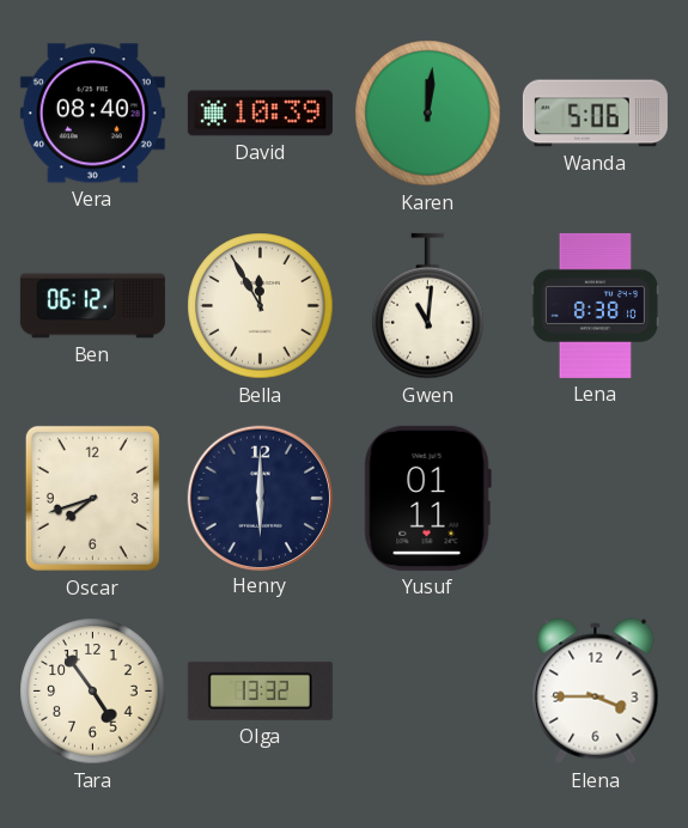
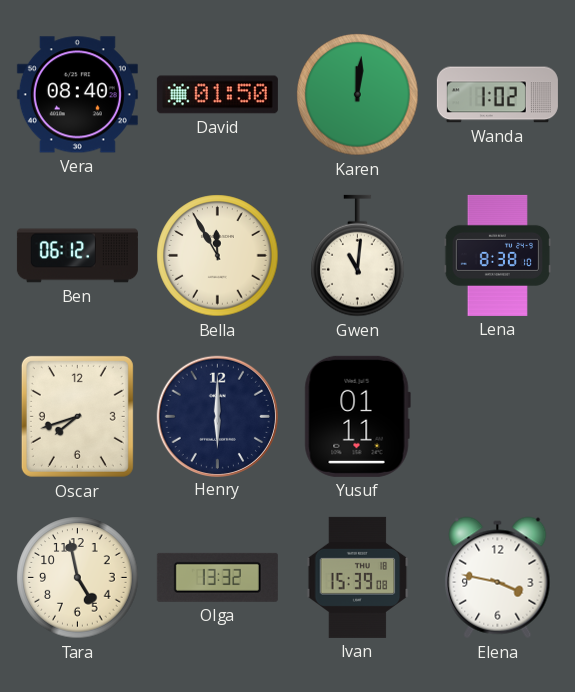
David: 10:39 -> 01:50
Wanda: 5:06 -> 1:02
Tara: 4:54 -> 4:58
Ivan: none -> 15:39
Elena: 3:45 -> 3:47
